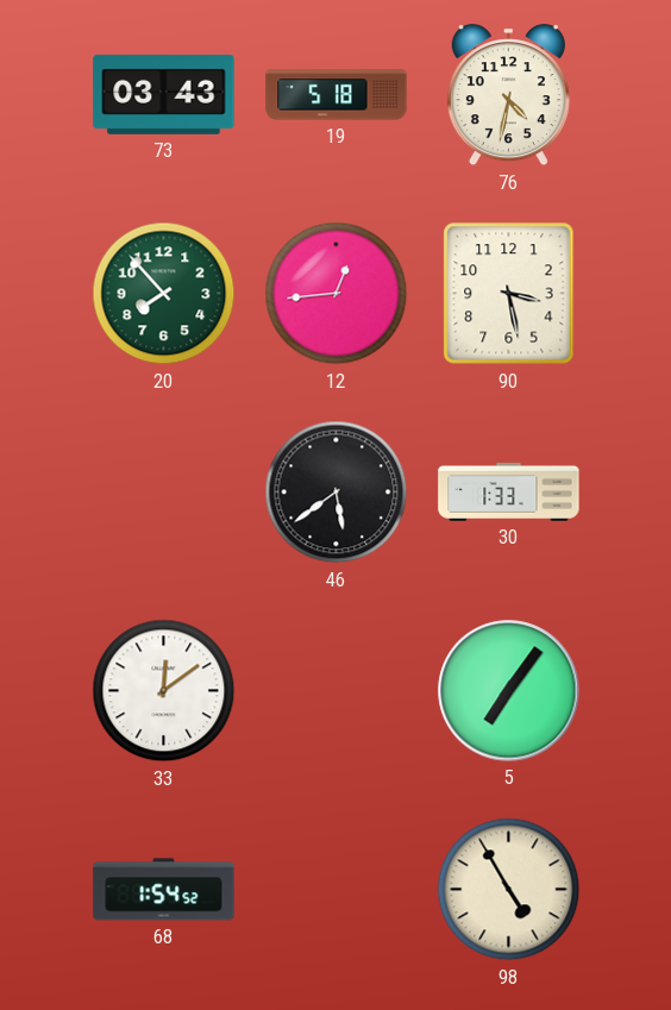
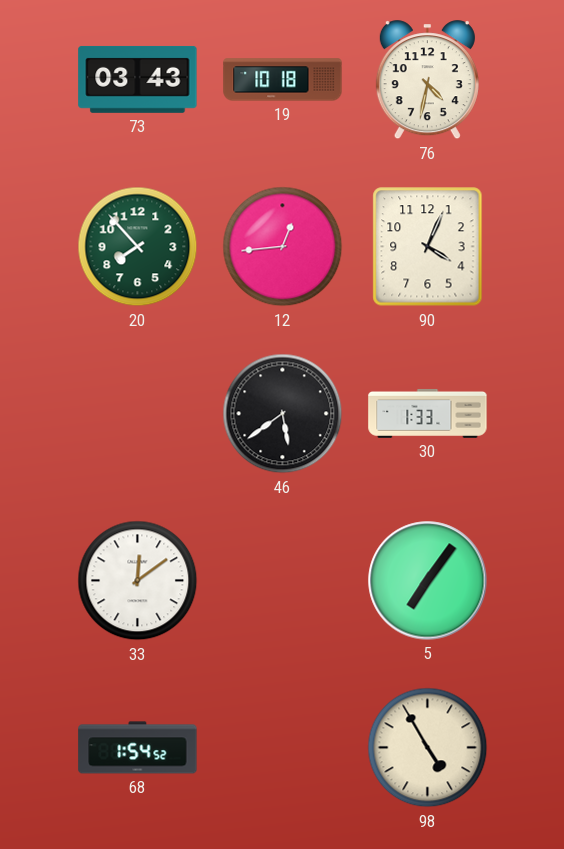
19: 5:18 -> 10:18
90: 3:28 -> 4:04
